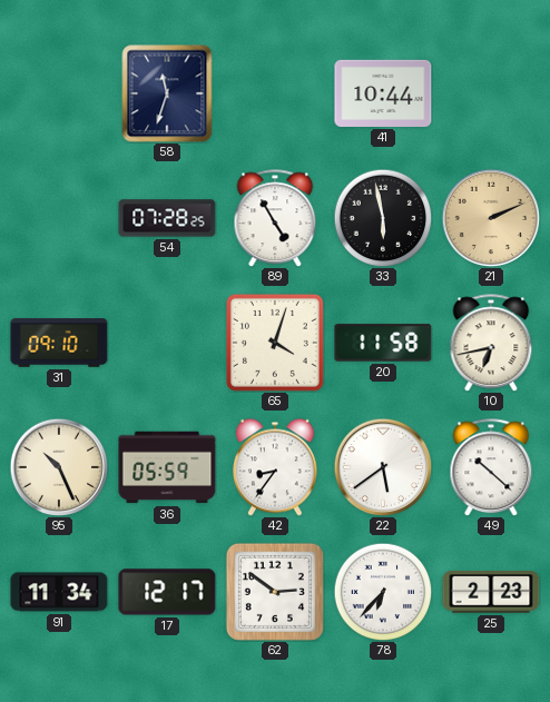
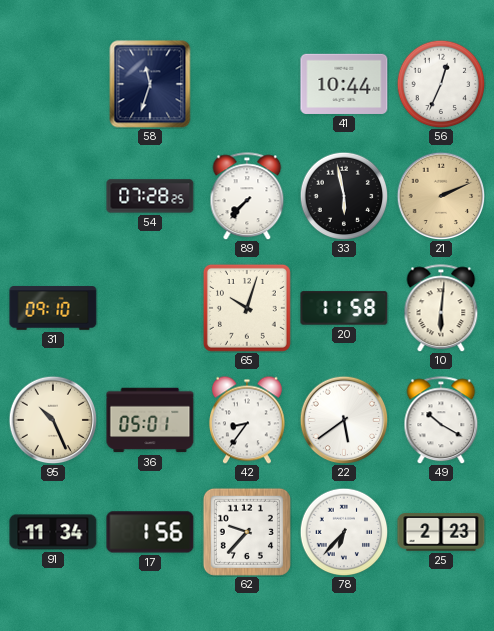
56: none -> 12:34
89: 4:55 -> 7:37
65: 4:03 -> 10:03
10: 6:43 -> 6:01
36: 05:59 -> 05:01
49: 10:22 -> 10:20
17: 12:17 -> 1:56
62: 2:51 -> 9:37
